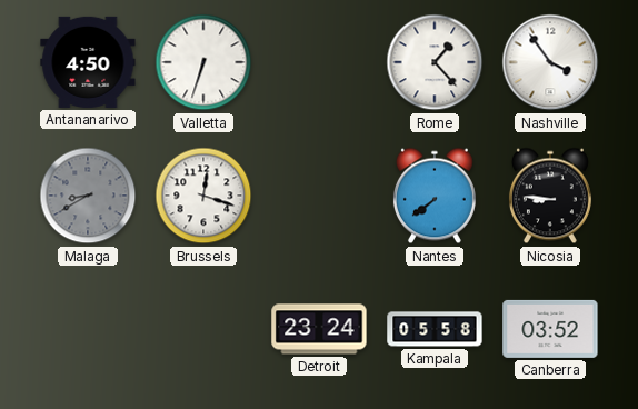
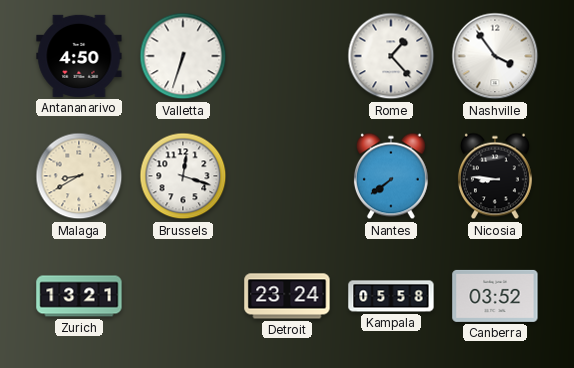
Malaga dial: grey -> cream
Zurich: none -> 13:21
